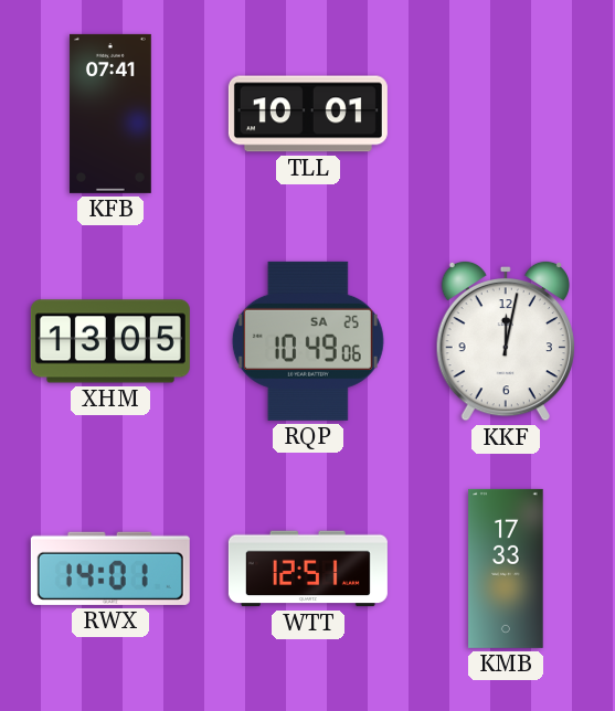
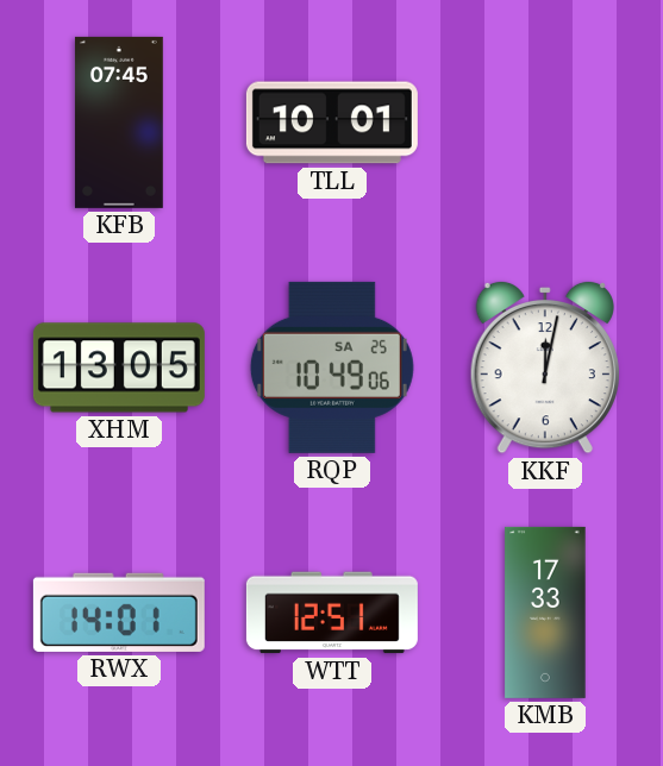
KFB: 07:41 -> 07:45
